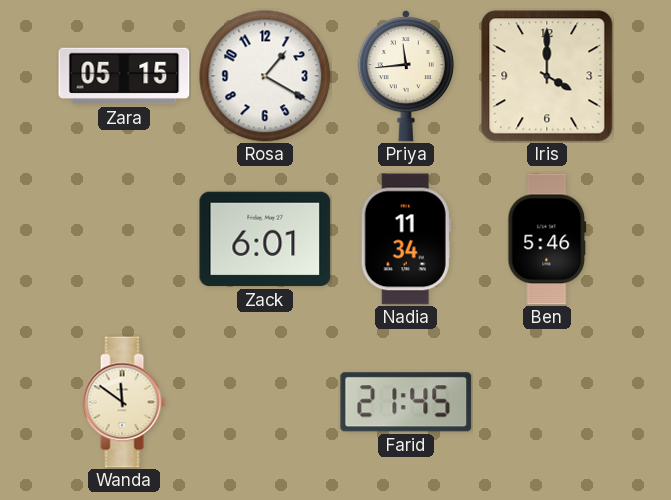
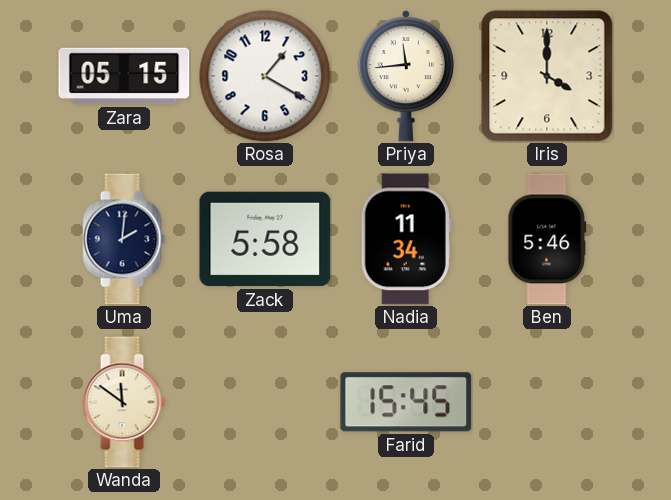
Uma: none -> 2:01
Zack: 6:01 -> 5:58
Farid: 21:45 -> 15:45
